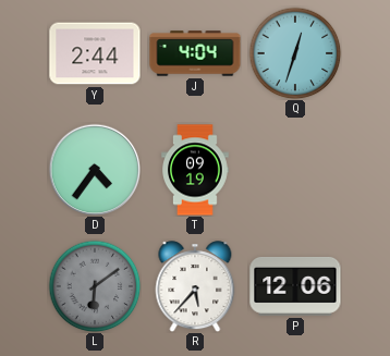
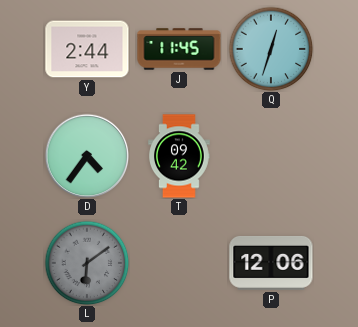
J: 4:04 -> 11:45
T: 09:19 -> 09:42
R: 5:37 -> none
